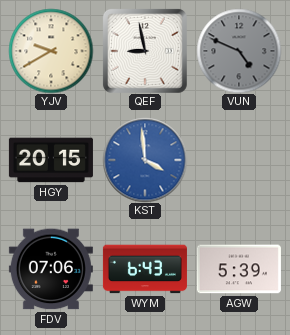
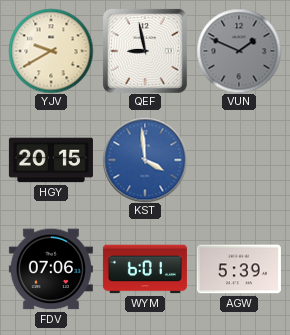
VUN: 4:49 -> 1:49
WYM: 6:43 -> 6:01
